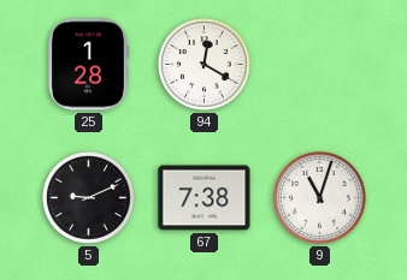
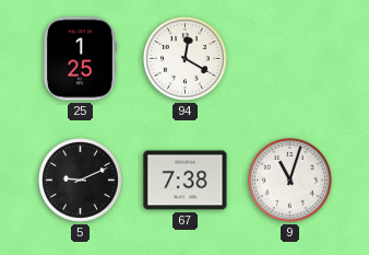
25: 1:28 -> 1:25
